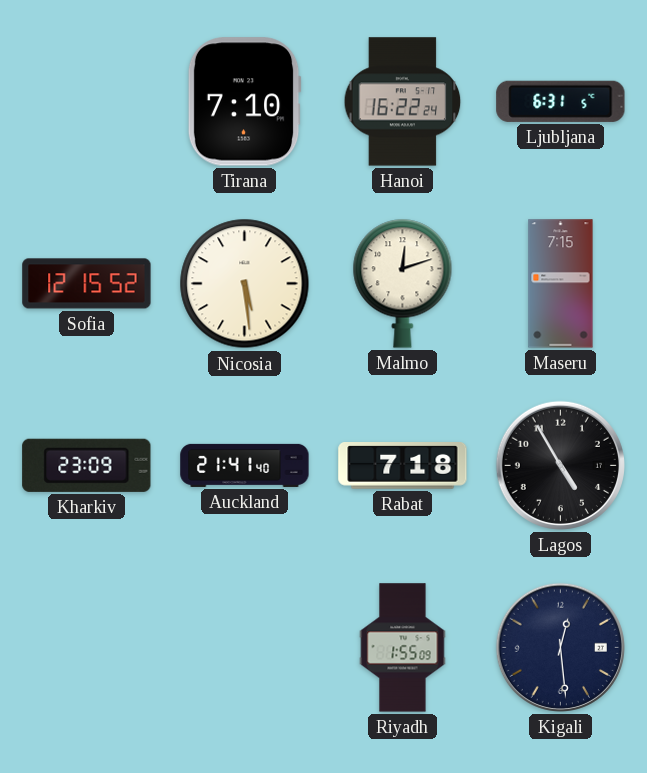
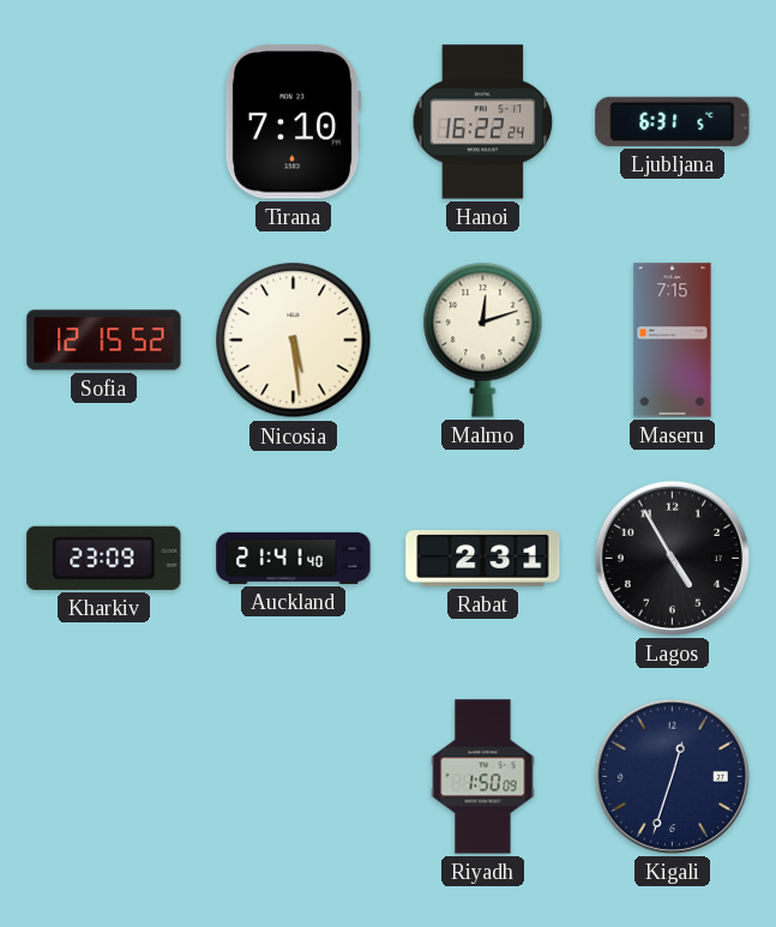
Rabat: 7:18 -> 2:31
Riyadh: 1:55 -> 1:50
Kigali: 12:29 -> 12:33
